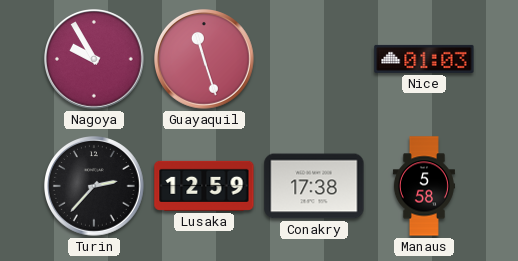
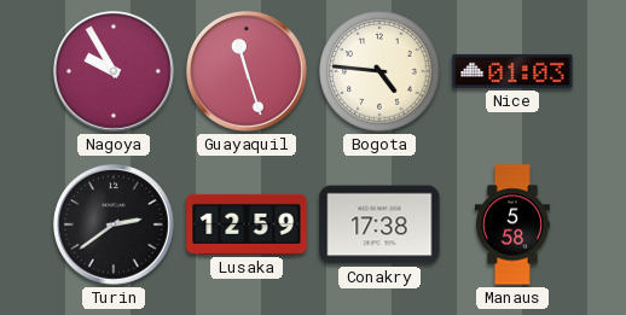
Bogota: none -> 4:46
Turin: 2:37 -> 2:39
